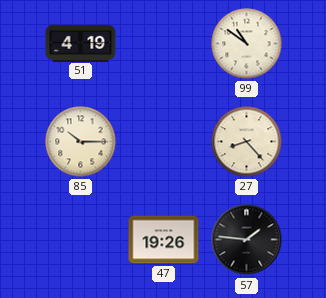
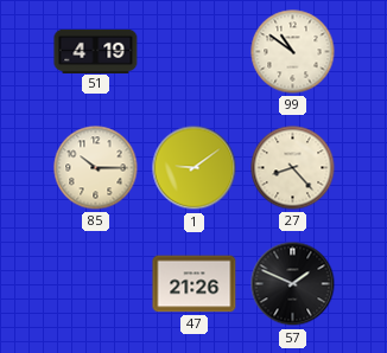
1: none -> 9:09
47: 19:26 -> 21:26
57: 1:46 -> 1:49
